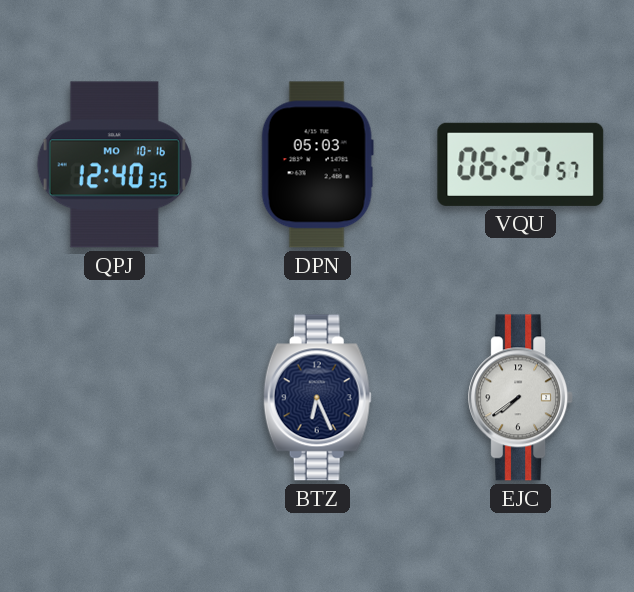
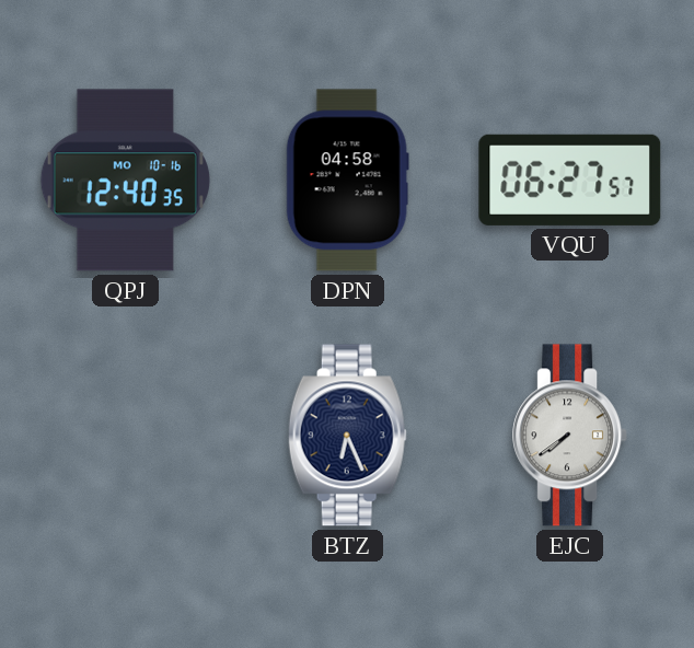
DPN: 05:03 -> 04:58
